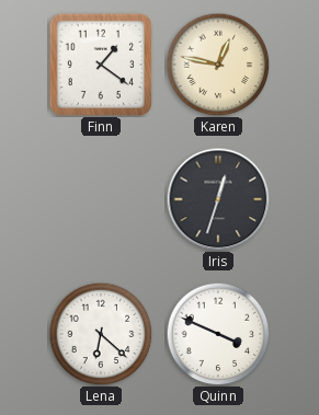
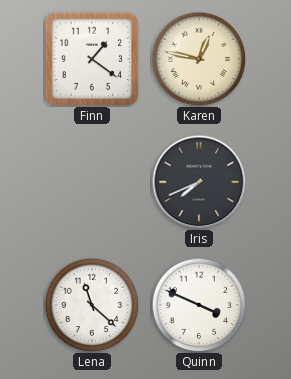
Iris: 12:33 -> 7:41
Lena: 6:22 -> 11:22
